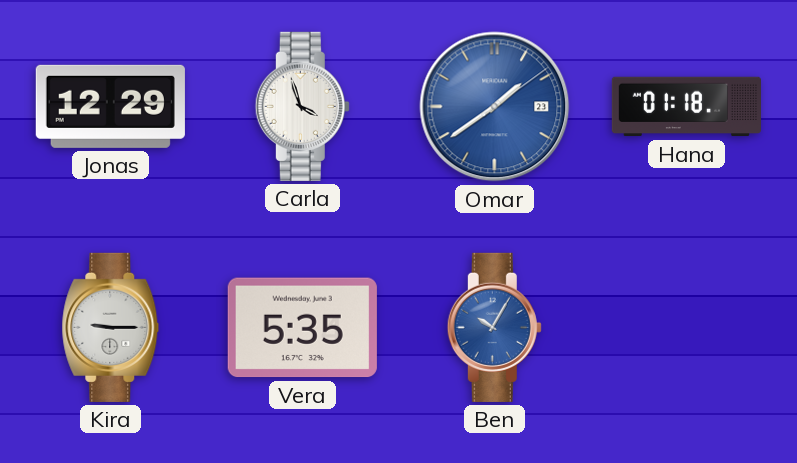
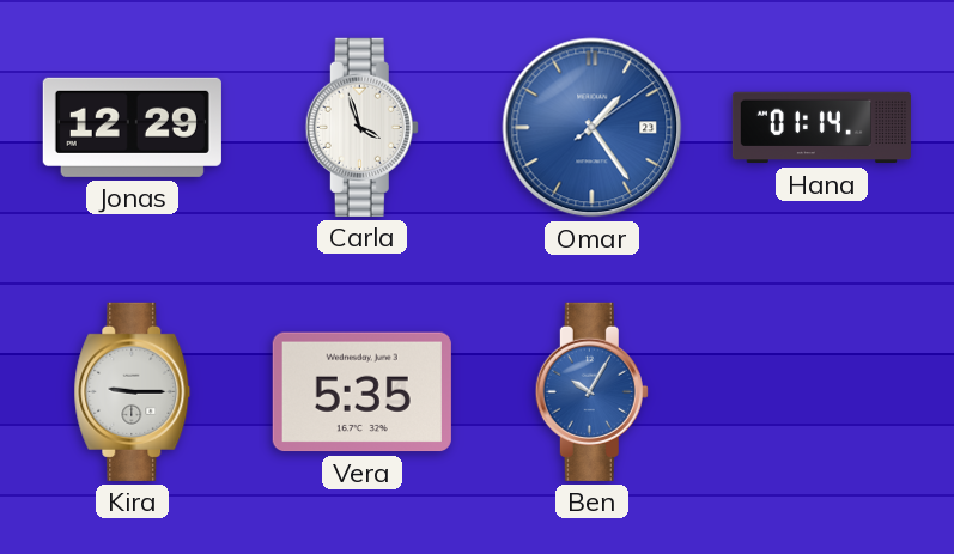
Omar: 1:39 -> 1:24
Hana: 01:18 -> 01:14
